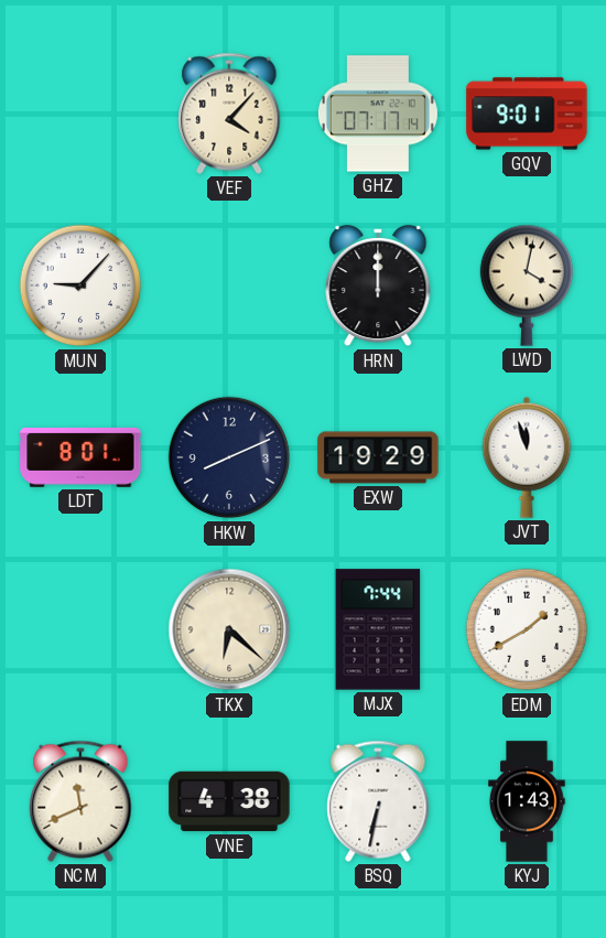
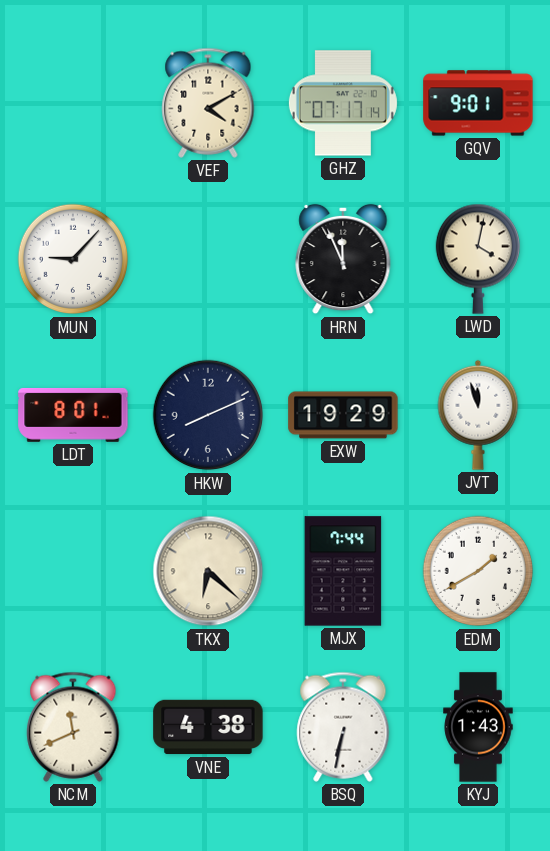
VEF: 4:07 -> 4:10
HRN: 12:00 -> 11:56
